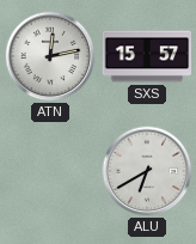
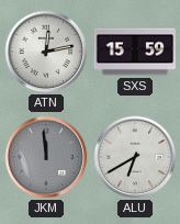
SXS: 15:57 -> 15:59
JKM: none -> 11:59
